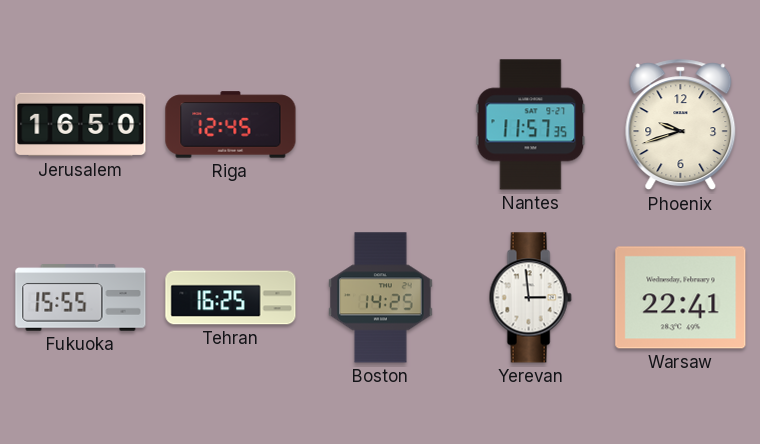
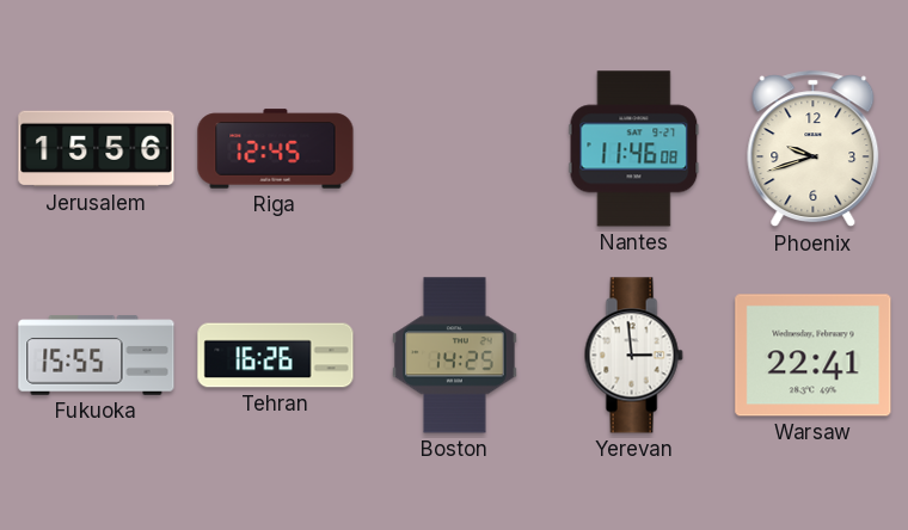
Jerusalem: 16:50 -> 15:56
Nantes: 11:57 -> 11:46
Tehran: 16:25 -> 16:26
